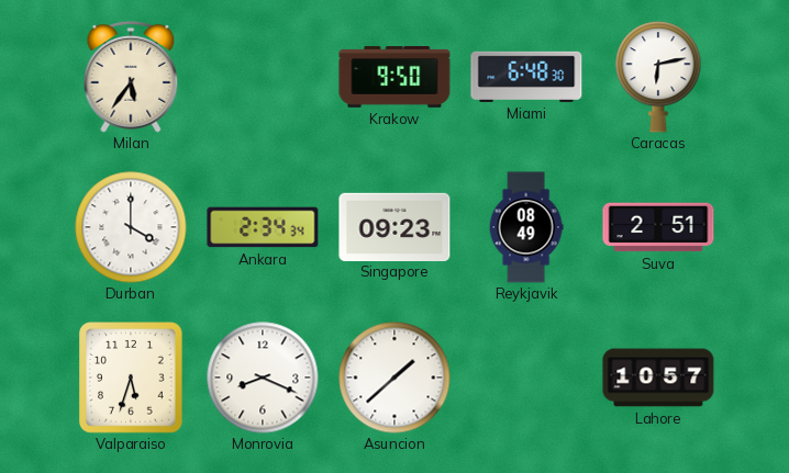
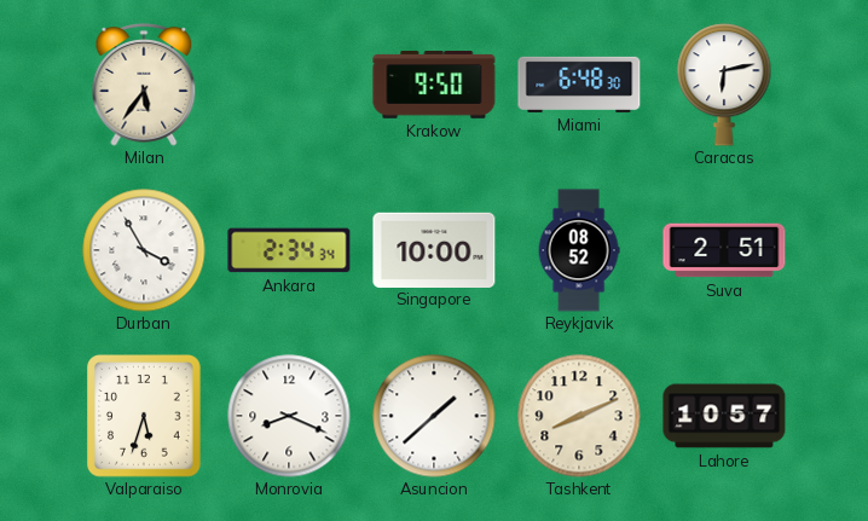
Durban: 4:00 -> 3:55
Singapore: 09:23 -> 10:00
Reykjavik: 08:49 -> 08:52
Tashkent: none -> 8:11
